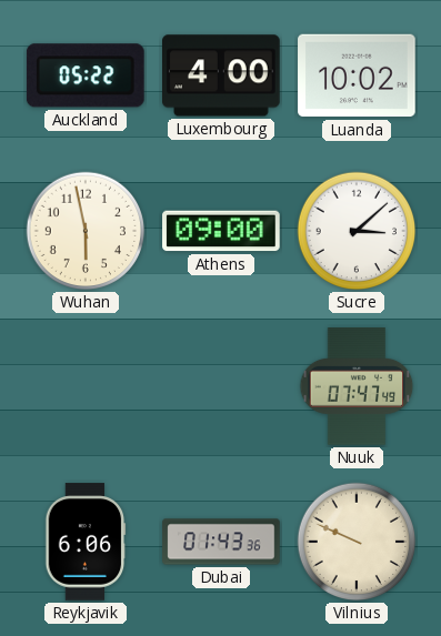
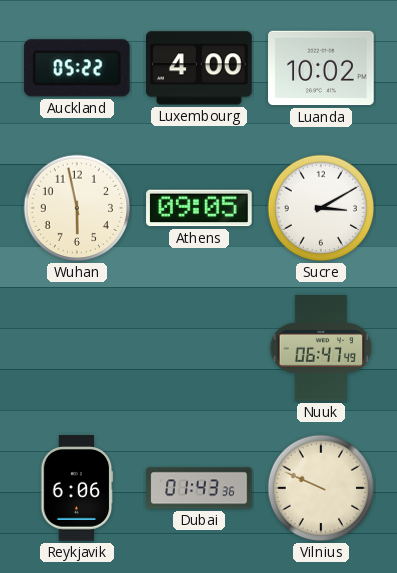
Athens: 09:00 -> 09:05
Sucre: 3:08 -> 3:10
Nuuk: 07:47 -> 06:47
